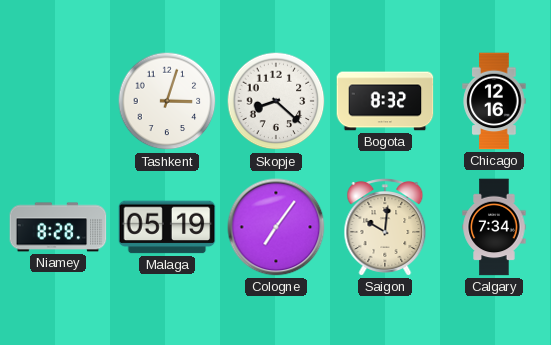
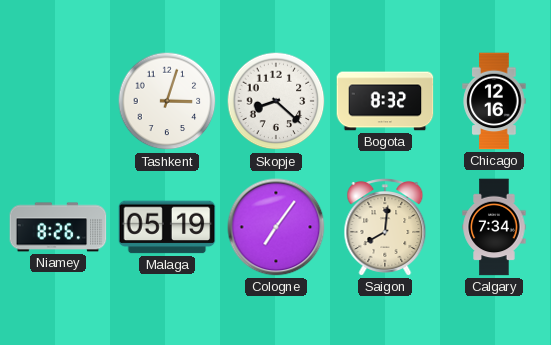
Niamey: 8:28 -> 8:26
Saigon: 10:01 -> 8:01
